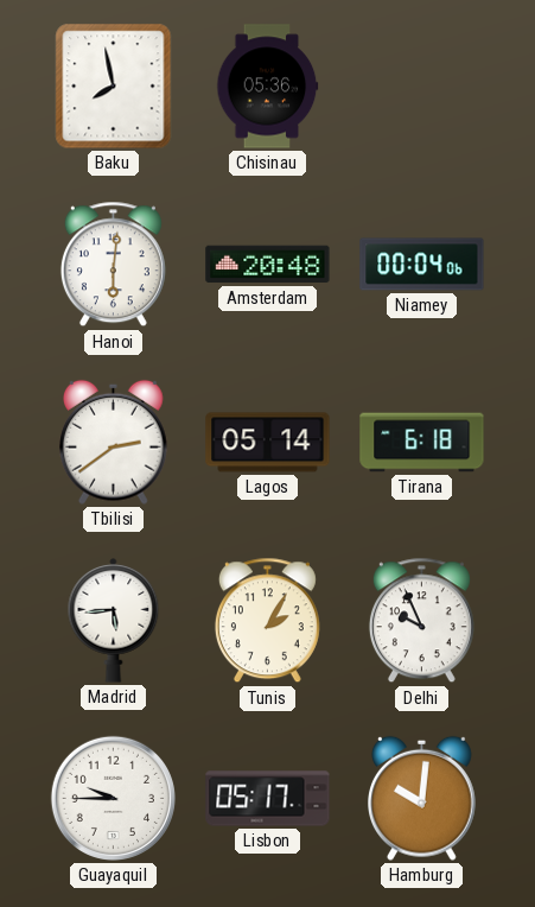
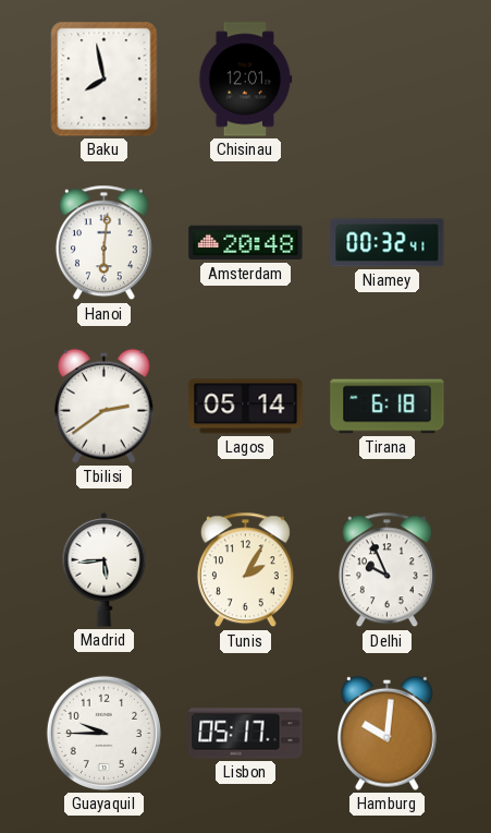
Chisinau: 05:36 -> 12:01
Niamey: 00:04 -> 00:32
